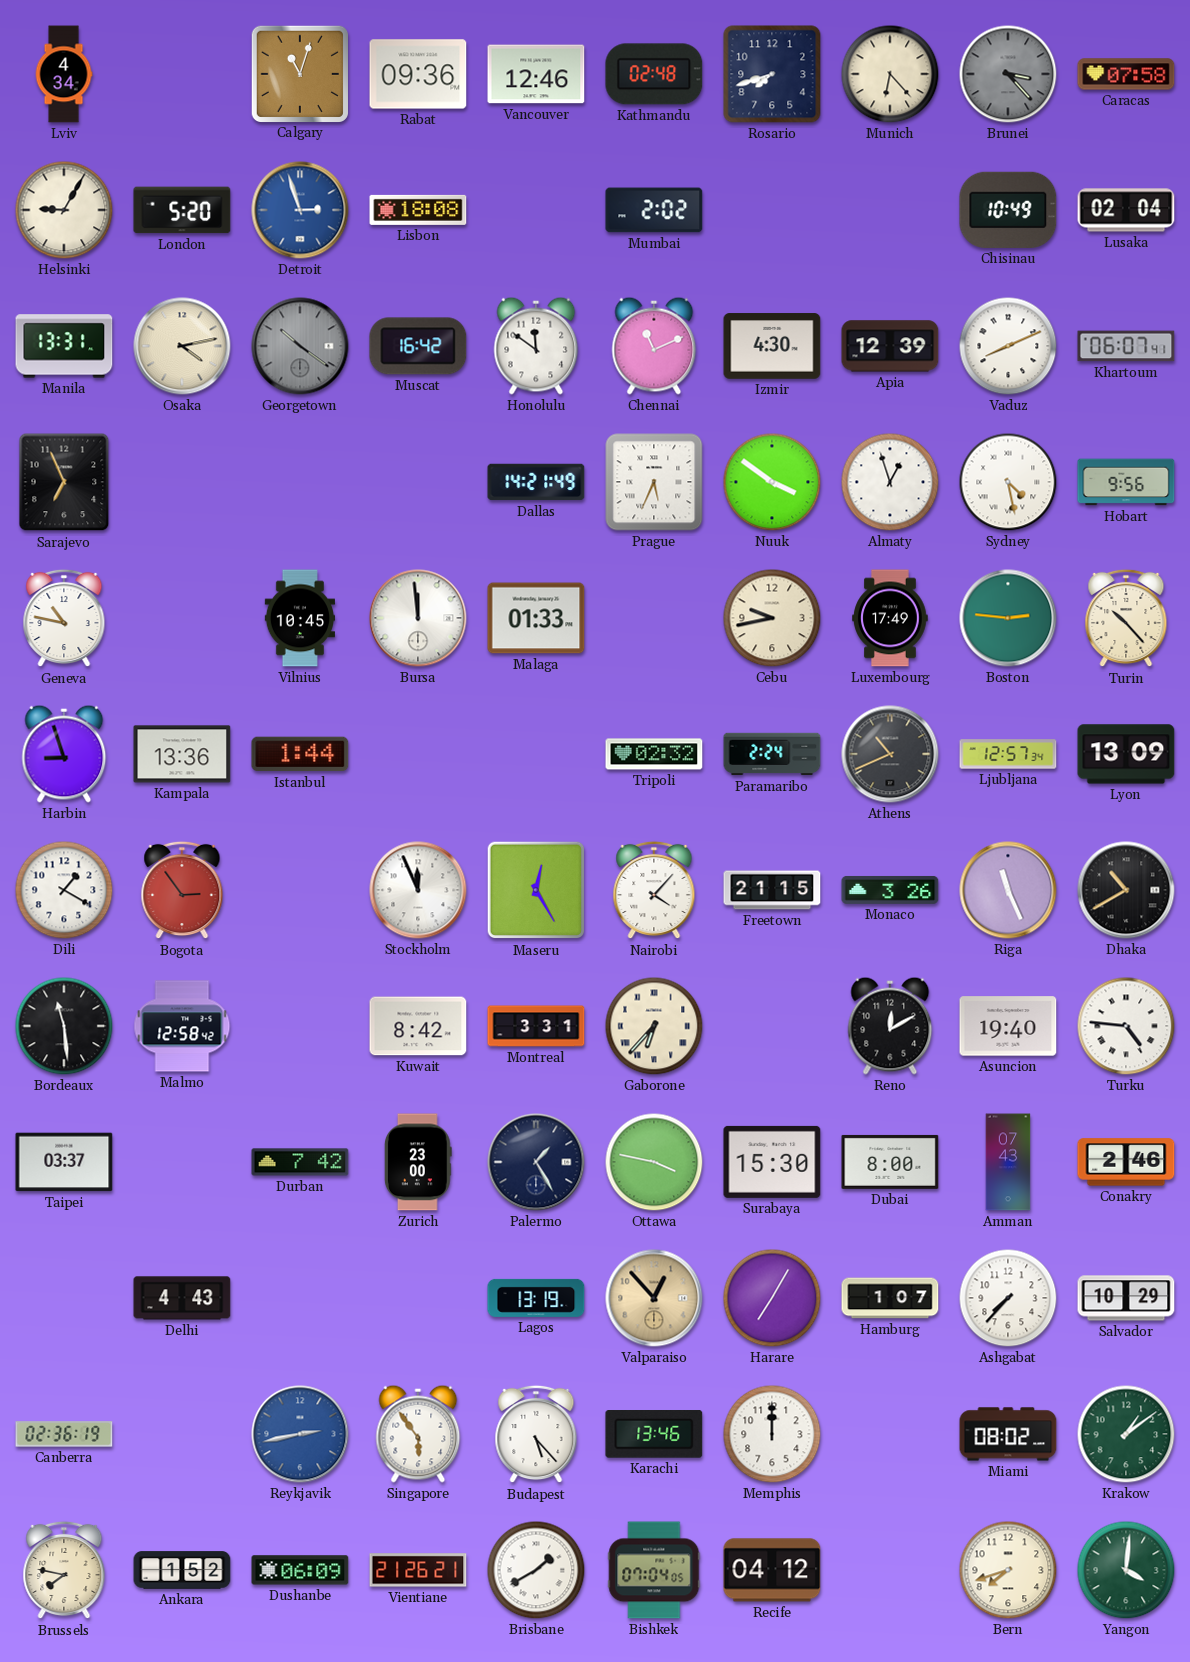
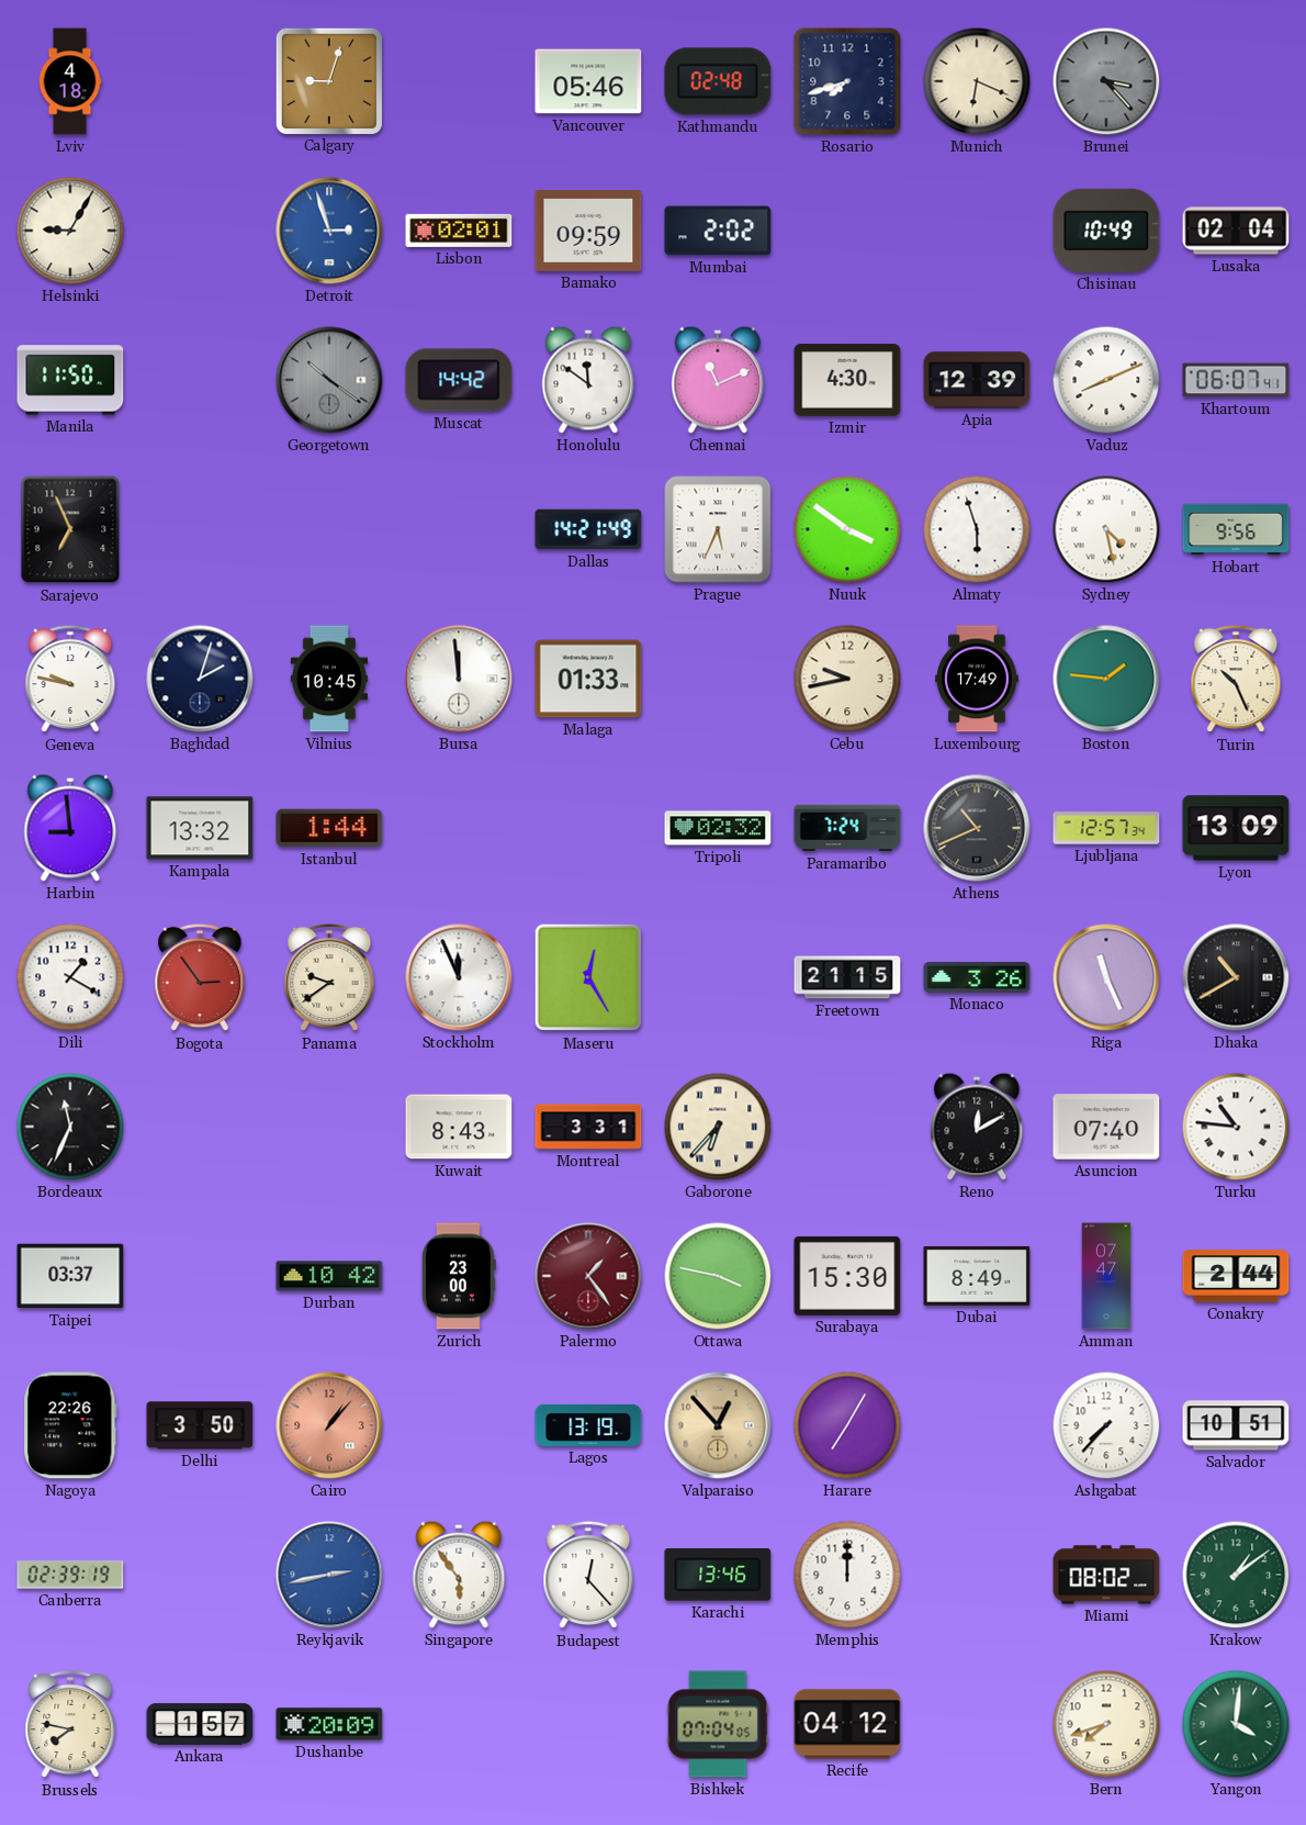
Lviv: 4:34 -> 4:18
Calgary: 11:03 -> 9:03
Rabat: 09:36 -> none
Vancouver: 12:46 -> 05:46
Munich: 6:23 -> 6:19
Caracas: 07:58 -> none
London: 5:20 -> none
Lisbon: 18:08 -> 02:01
Bamako: none -> 09:59
Manila: 13:31 -> 11:50
Osaka: 4:13 -> none
Muscat: 16:42 -> 14:42
Almaty: 12:57 -> 5:57
Geneva: 10:47 -> 9:47
Baghdad: none -> 2:03
Boston: 2:46 -> 1:46
Turin: 10:23 -> 10:26
Harbin: 8:57 -> 8:59
Kampala: 13:36 -> 13:32
Paramaribo: 2:24 -> 7:24
Panama: none -> 9:39
Nairobi: 4:07 -> none
Bordeaux: 11:29 -> 11:34
Malmo: 12:58 -> none
Kuwait: 8:42 -> 8:43
Asuncion: 19:40 -> 07:40
Turku: 4:46 -> 10:46
Durban: 7:42 -> 10:42
Palermo: 1:25 -> 1:24
Palermo dial: navy -> burgundy
Dubai: 8:00 -> 8:49
Amman: 07:43 -> 07:47
Conakry: 2:46 -> 2:44
Nagoya: none -> 22:26
Delhi: 4:43 -> 3:50
Cairo: none -> 1:07
Hamburg: 1:07 -> none
Salvador: 10:29 -> 10:51
Canberra: 02:36 -> 02:39
Budapest: 5:23 -> 12:23
Ankara: 1:52 -> 1:57
Dushanbe: 06:09 -> 20:09
Vientiane: 21:26 -> none
Brisbane: 1:40 -> none
